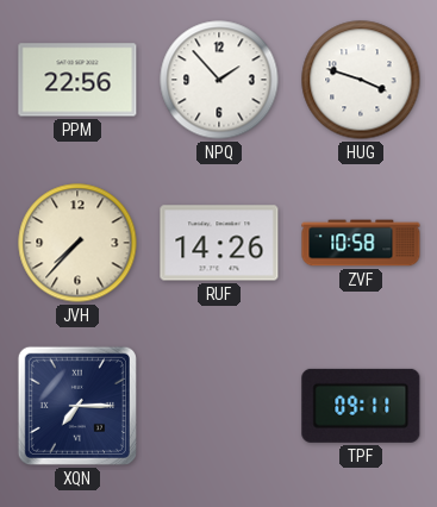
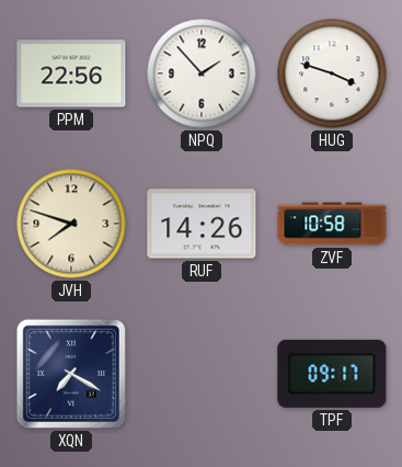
JVH: 7:37 -> 7:48
XQN: 7:15 -> 7:20
TPF: 09:11 -> 09:17
